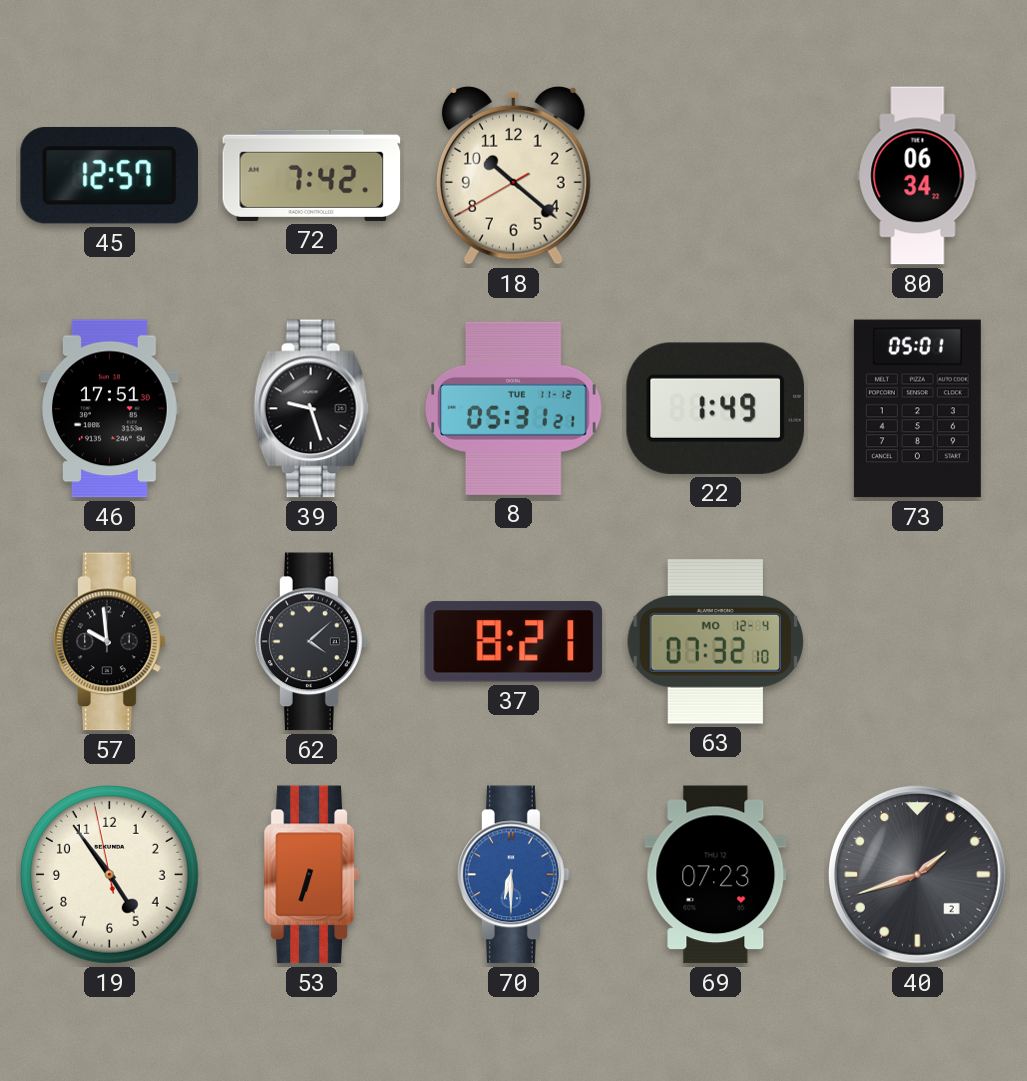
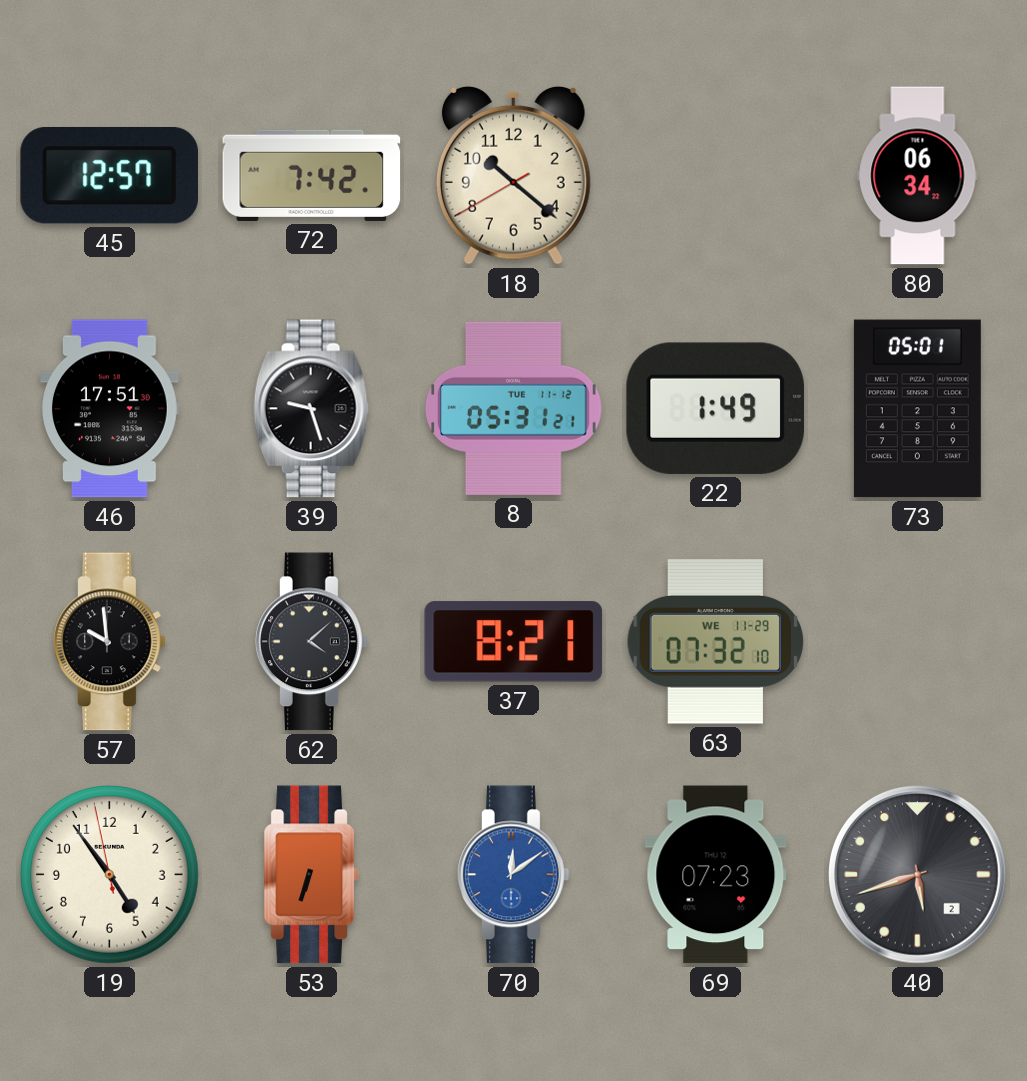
63 date: MO 12-4 -> WE 11-29
70: 6:30 -> 12:09
40: 1:42 -> 5:42
